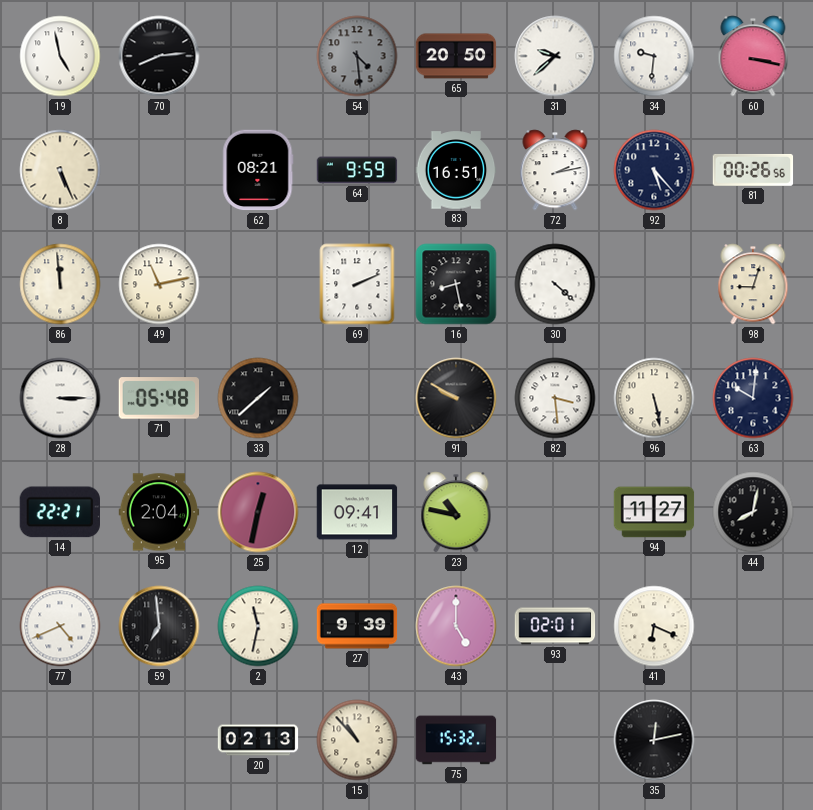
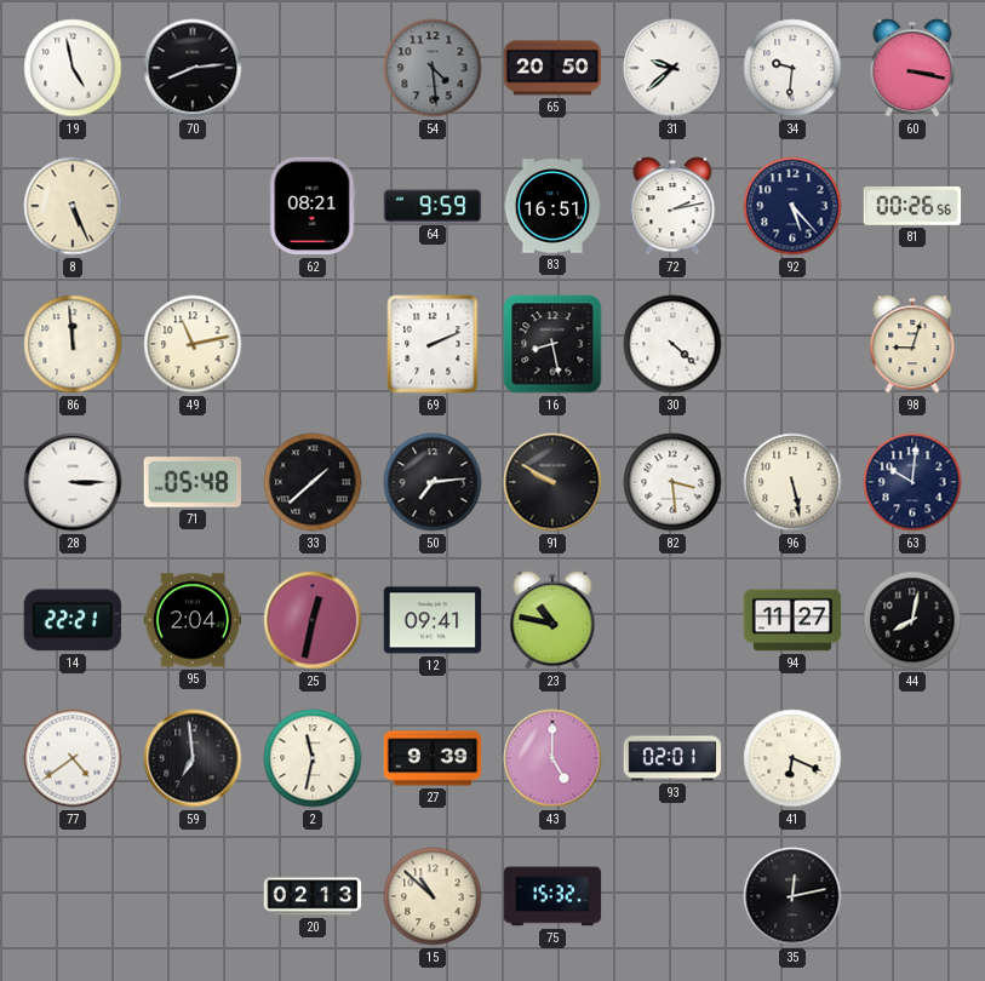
50: none -> 7:14
77: 4:41 -> 4:39
15: 10:53 -> 10:52
